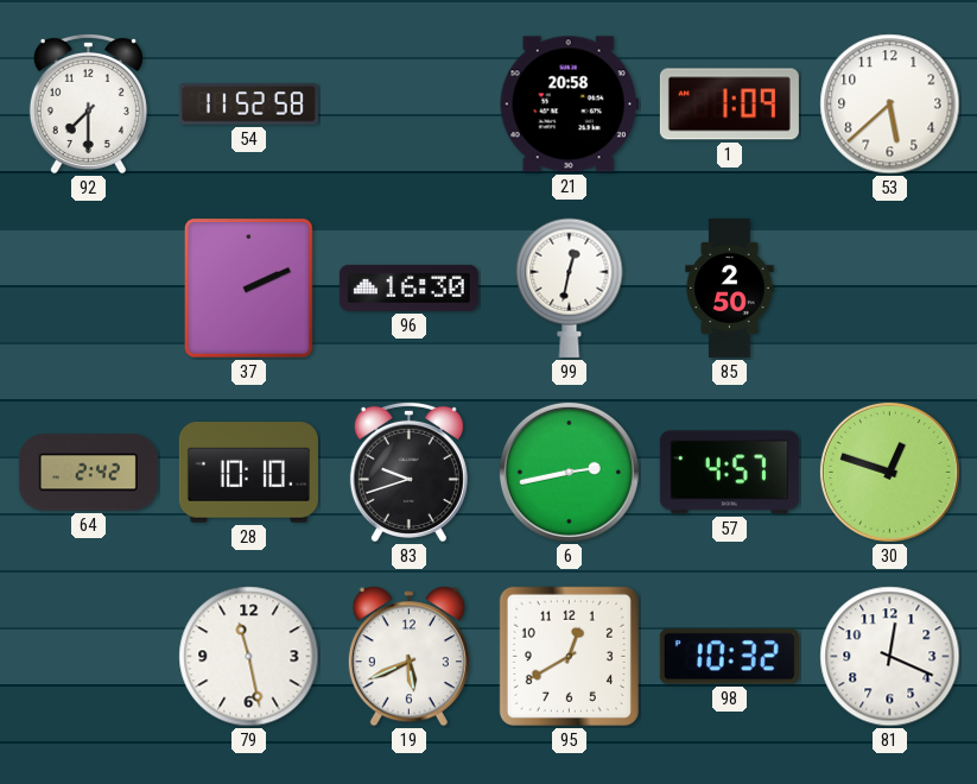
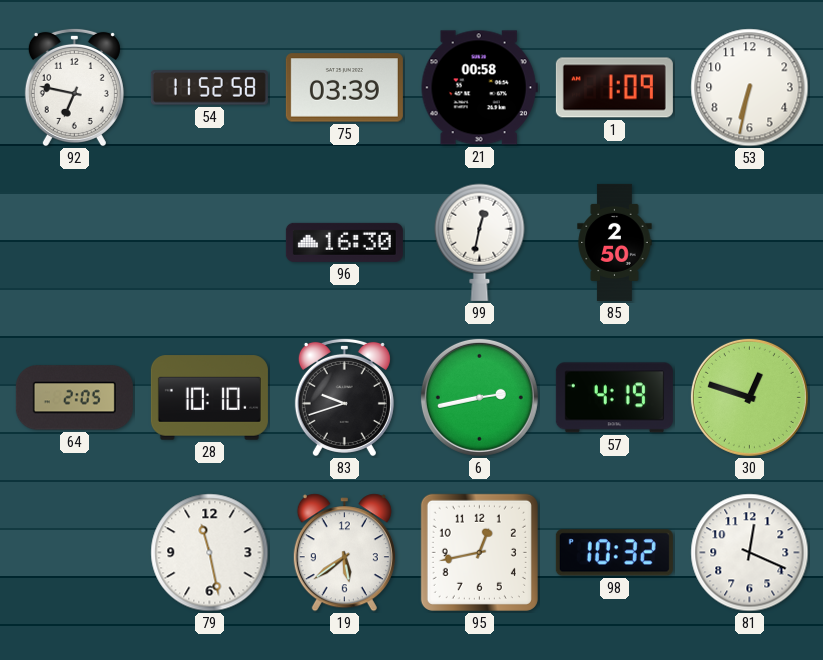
92: 7:30 -> 6:47
75: none -> 03:39
21: 20:58 -> 00:58
53: 5:38 -> 6:32
37: 2:11 -> none
64: 2:42 -> 2:05
57: 4:57 -> 4:19
19: 5:41 -> 5:39
95: 12:40 -> 12:43
